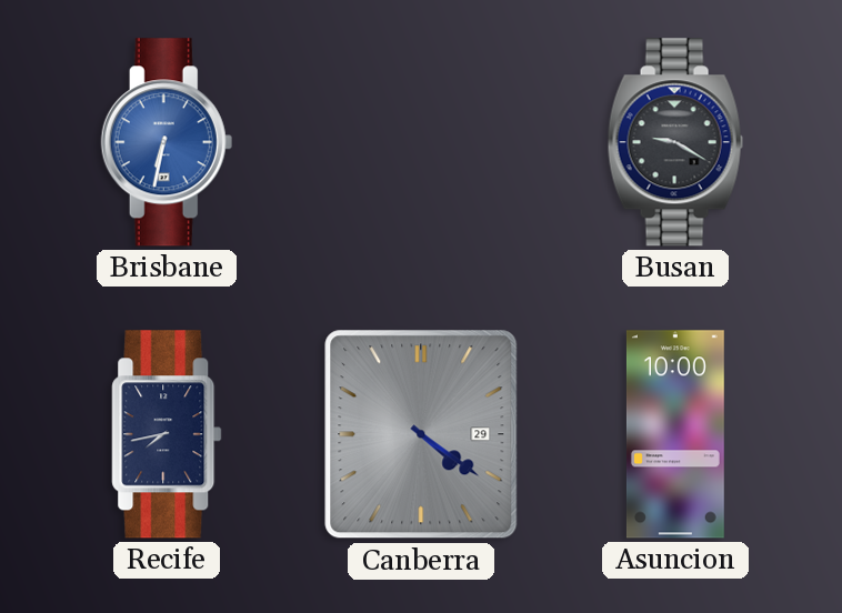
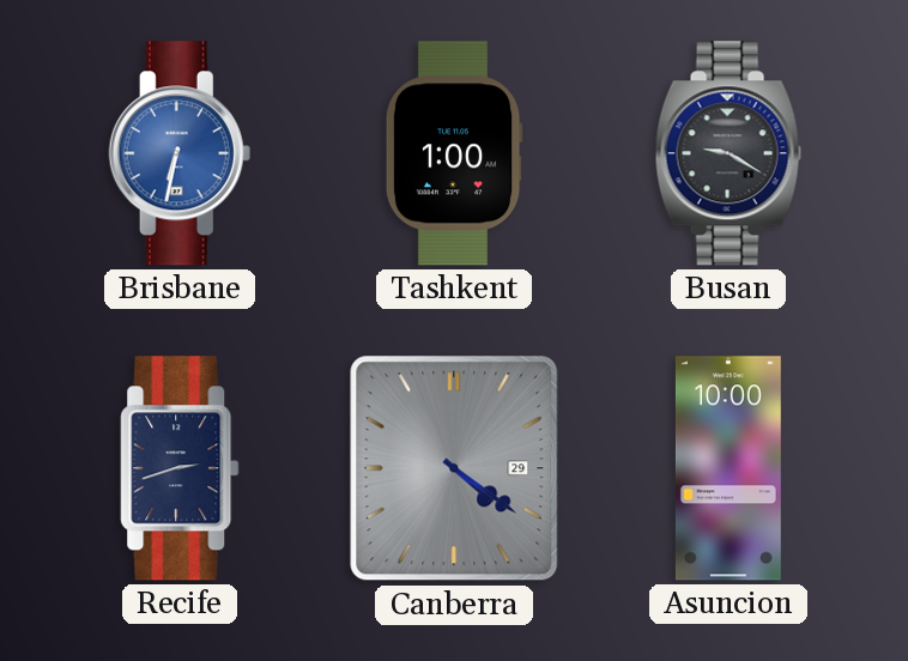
Tashkent: none -> 1:00
Recife: 7:43 -> 2:42
